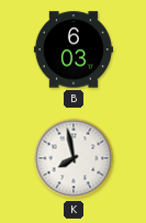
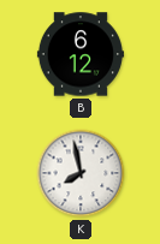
B: 6:03 -> 6:12
